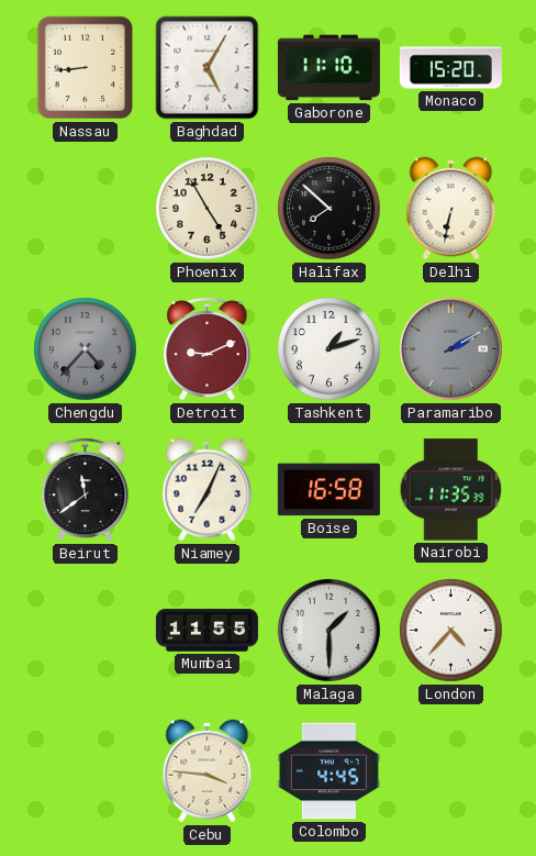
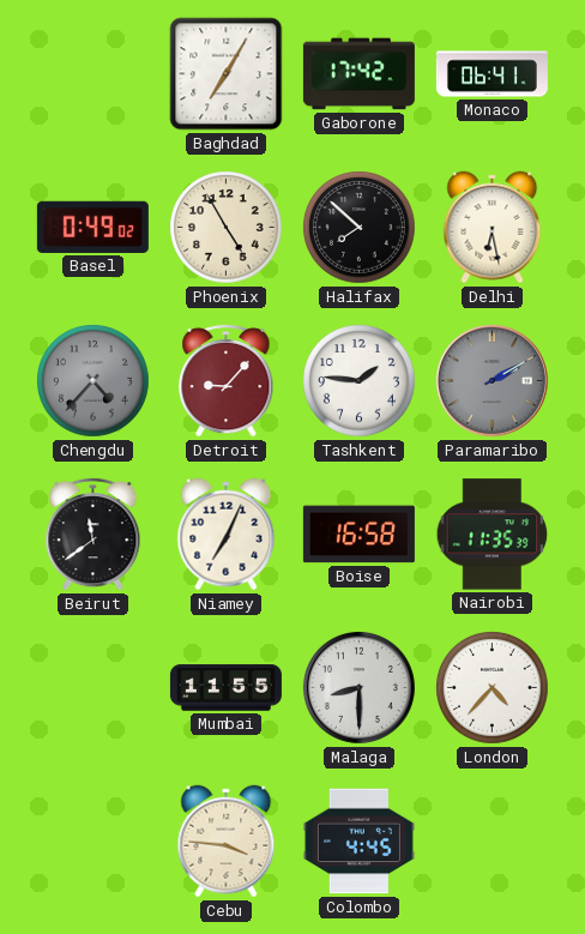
Nassau: 8:44 -> none
Baghdad: 5:05 -> 7:05
Gaborone: 11:10 -> 17:42
Monaco: 15:20 -> 06:41
Basel: none -> 0:49
Delhi: 6:32 -> 6:28
Detroit: 9:11 -> 9:07
Tashkent: 1:12 -> 1:46
Malaga: 1:30 -> 8:30
